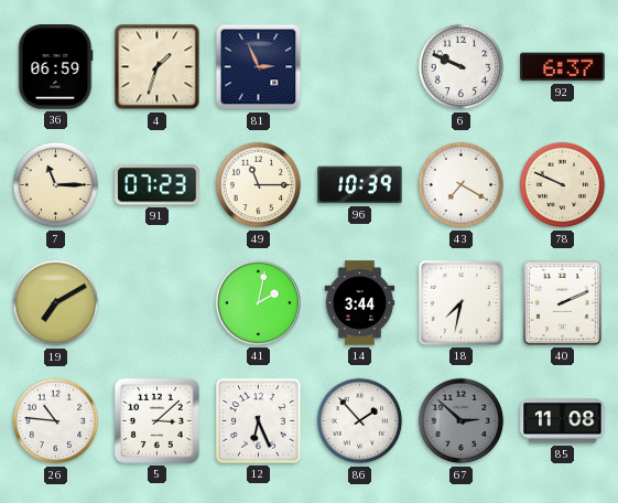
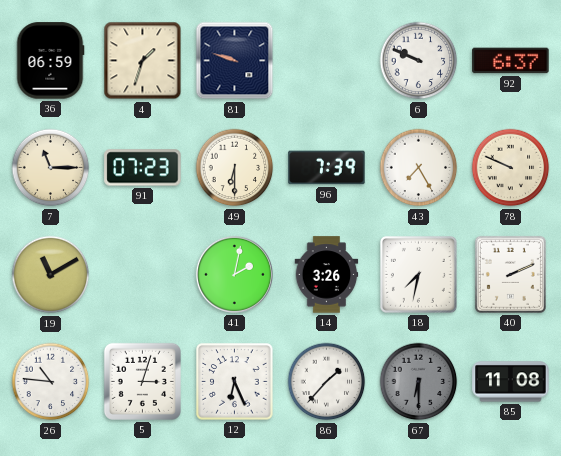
81: 2:56 -> 9:48
49: 11:15 -> 6:30
96: 10:39 -> 7:39
43: 7:20 -> 7:25
19: 7:10 -> 11:10
14: 3:44 -> 3:26
5: 3:08 -> 3:03
86: 1:53 -> 1:37
67: 2:52 -> 6:30
